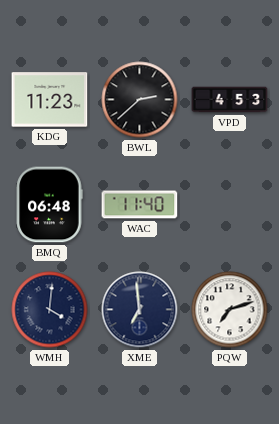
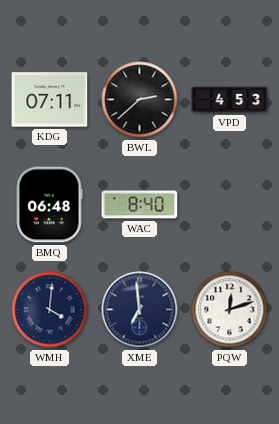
KDG: 11:23 -> 07:11
WAC: 11:40 -> 8:40
PQW: 7:12 -> 12:12
